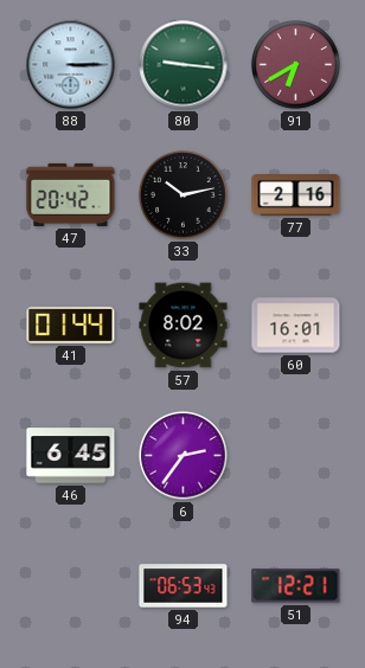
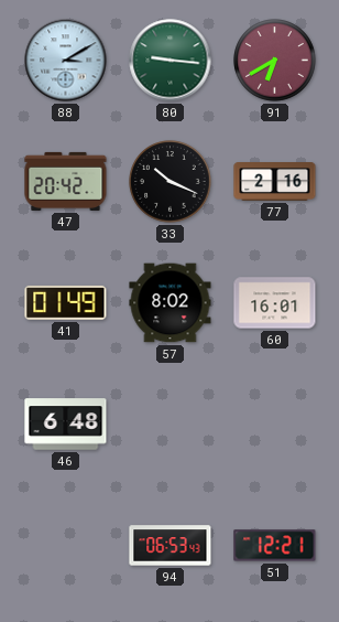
88: 3:15 -> 3:10
33: 10:13 -> 10:19
41: 01:44 -> 01:49
46: 6:45 -> 6:48
6: 2:36 -> none
